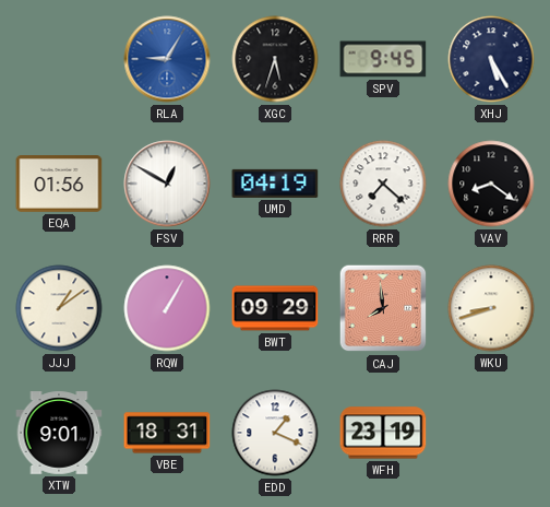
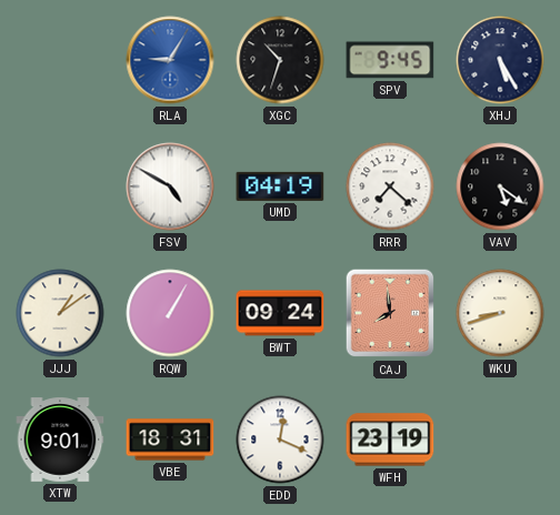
XGC: 5:33 -> 10:33
EQA: 01:56 -> none
FSV: 12:50 -> 4:50
VAV: 8:21 -> 5:21
BWT: 09:29 -> 09:24
EDD: 1:19 -> 12:19
